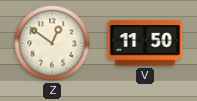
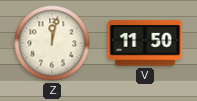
Z: 12:51 -> 12:02
